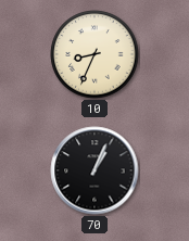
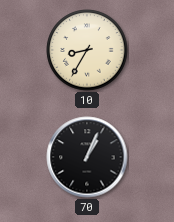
10: 8:34 -> 8:35
